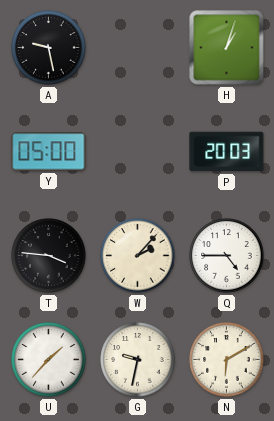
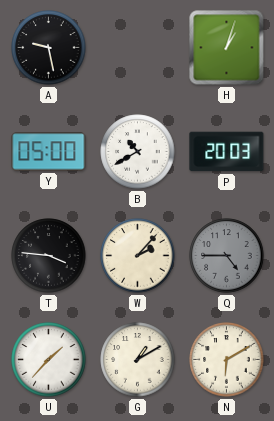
B: none -> 10:40
Q dial: white -> grey
G: 9:32 -> 1:10
